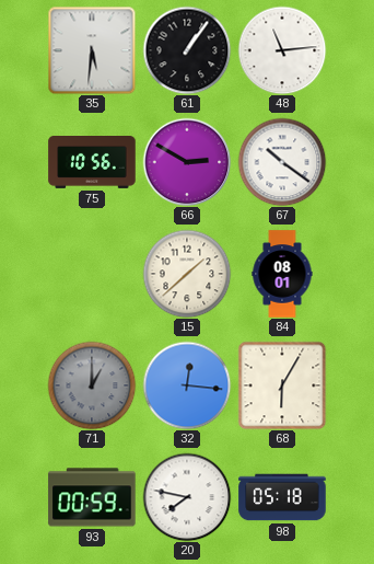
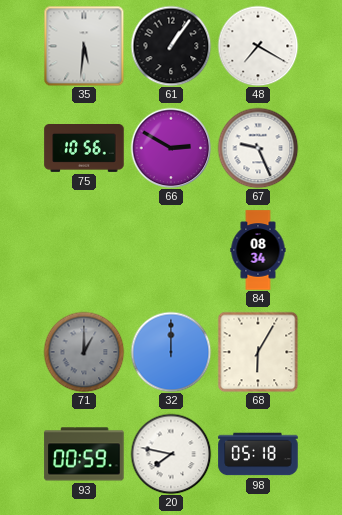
48: 11:14 -> 7:20
67: 10:21 -> 9:26
15: 1:38 -> none
84: 08:01 -> 08:34
32: 12:16 -> 12:00
